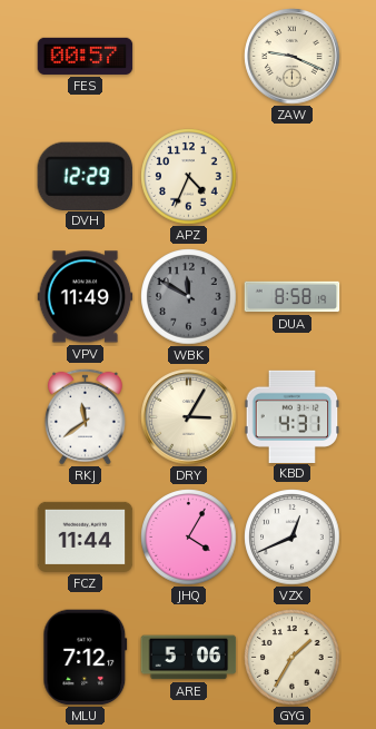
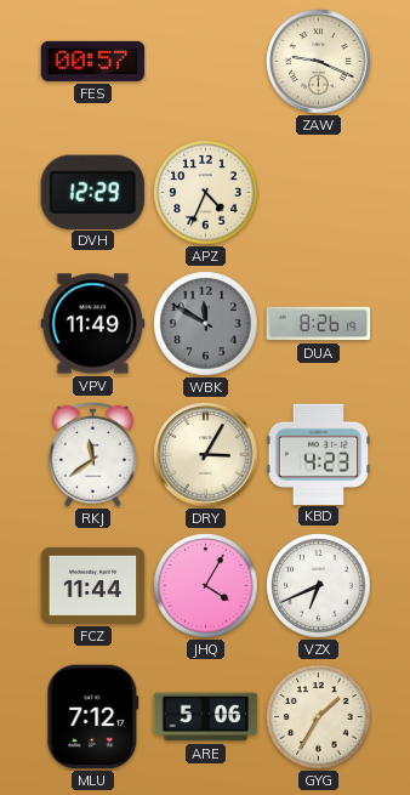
DUA: 8:58 -> 8:26
KBD: 4:31 -> 4:23
VZX: 12:41 -> 6:41
